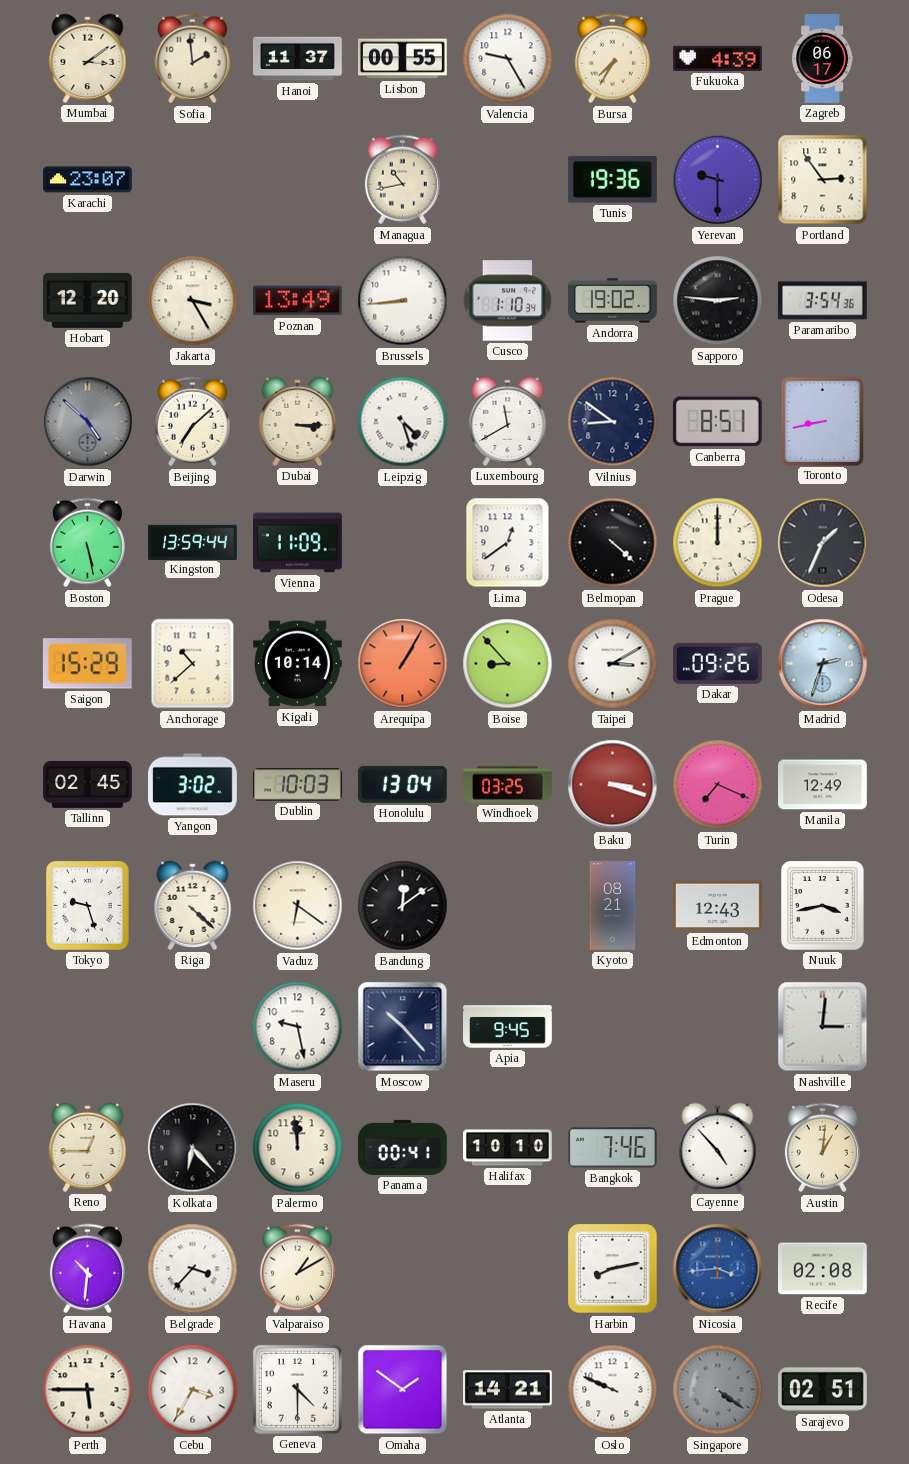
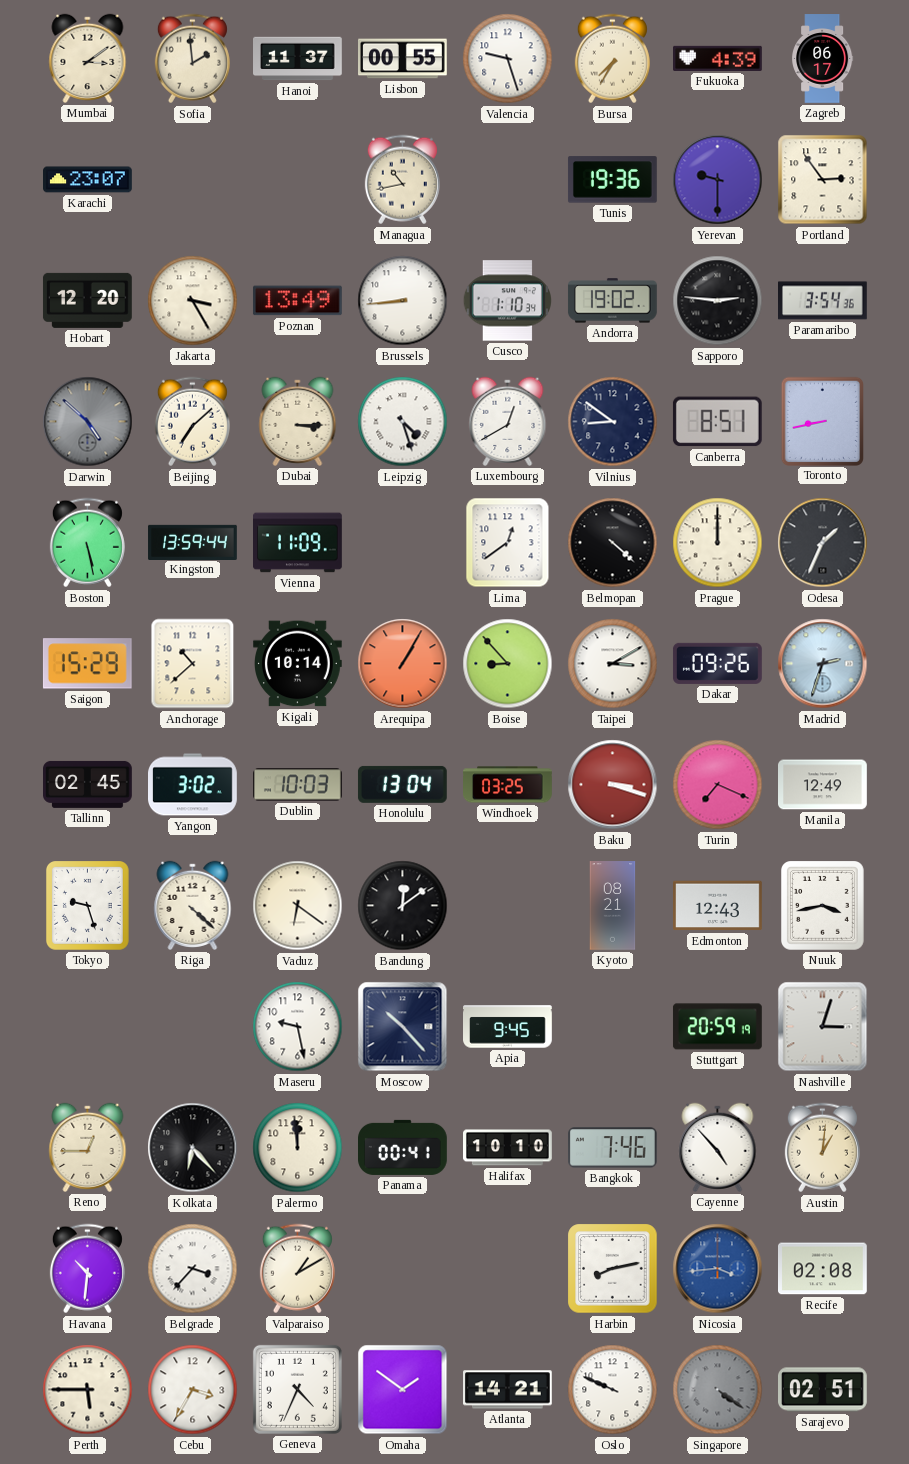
Valencia: 9:25 -> 9:27
Luxembourg: 11:40 -> 12:40
Stuttgart: none -> 20:59
Nashville: 3:01 -> 3:03
Geneva: 4:30 -> 4:34
